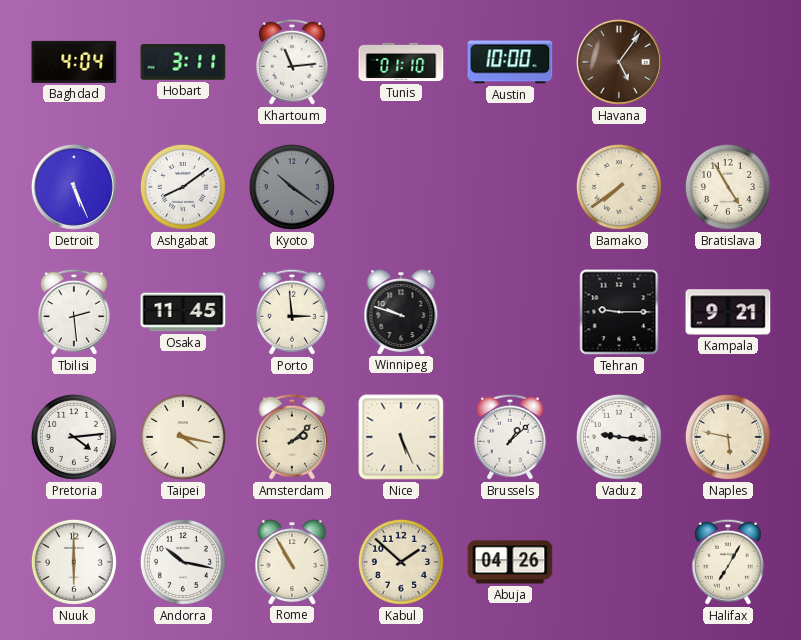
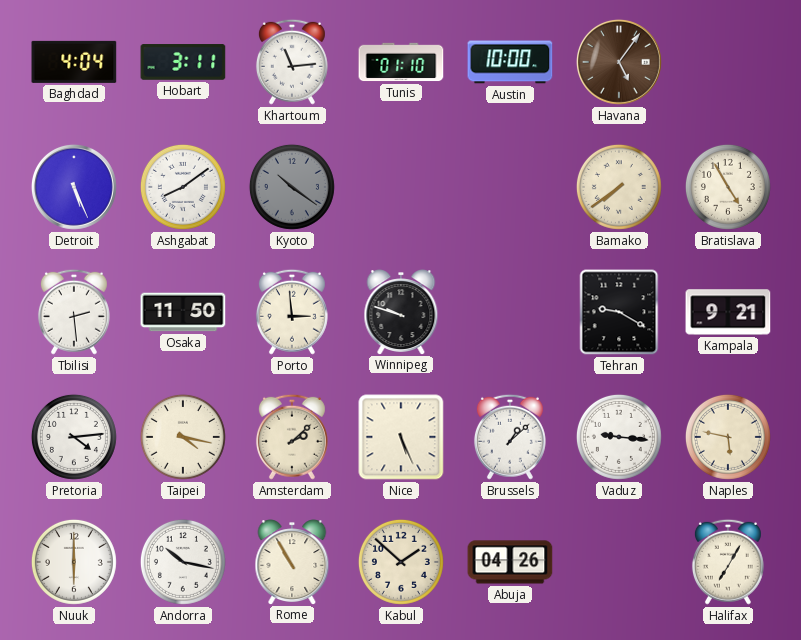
Osaka: 11:45 -> 11:50
Tehran: 9:15 -> 9:20
